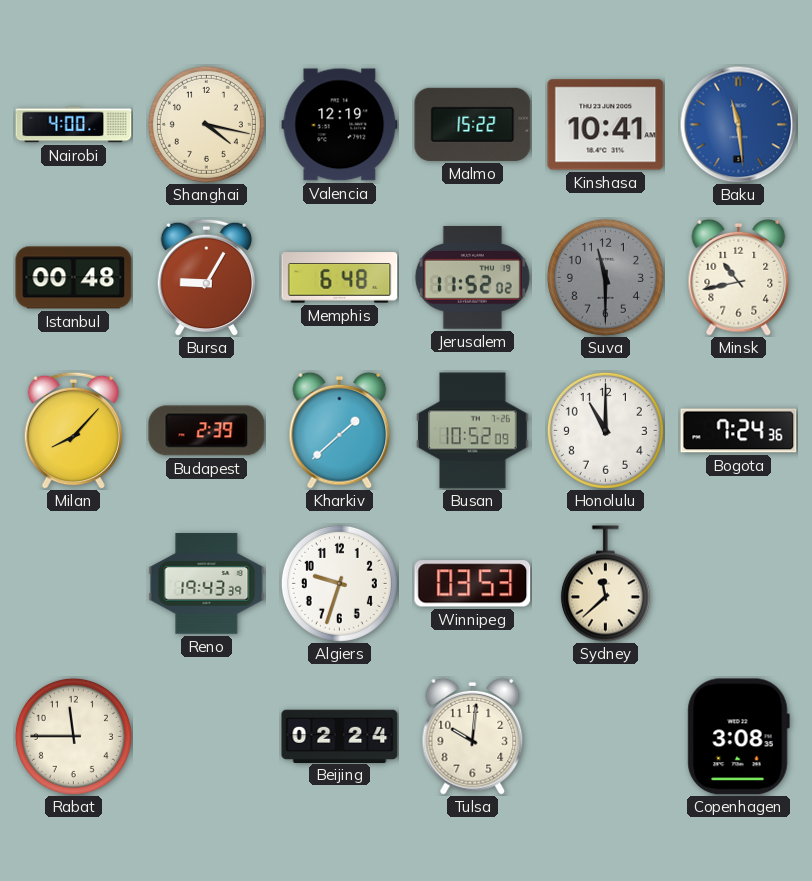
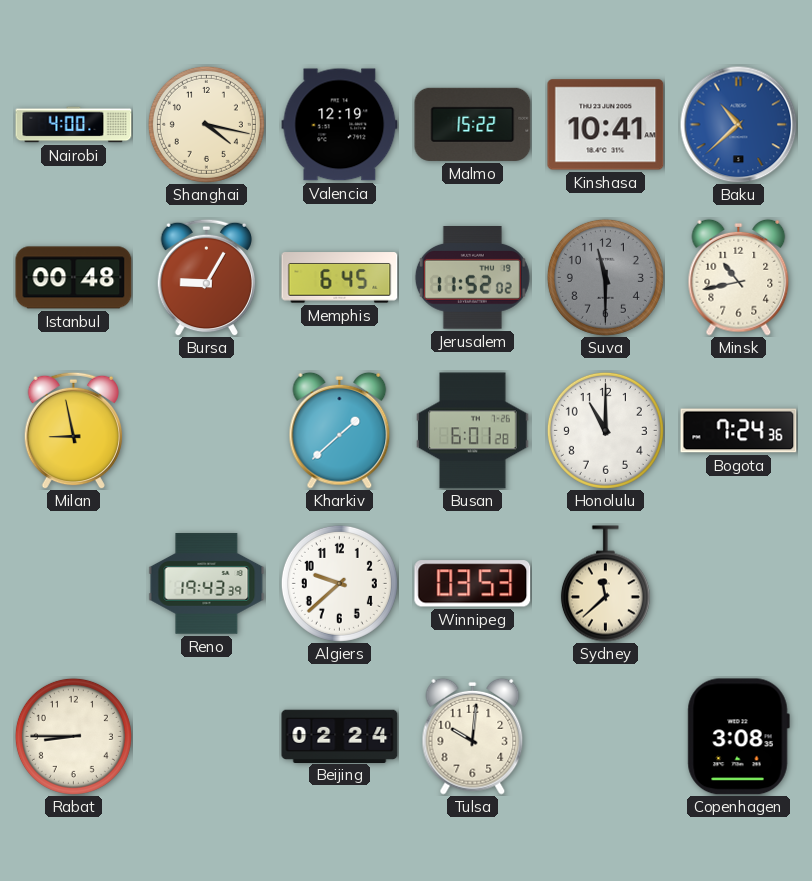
Baku: 11:29 -> 10:38
Memphis: 6:48 -> 6:45
Milan: 8:07 -> 8:58
Budapest: 2:39 -> none
Busan: 10:52 -> 6:01
Algiers: 9:33 -> 9:38
Rabat: 11:45 -> 8:45
